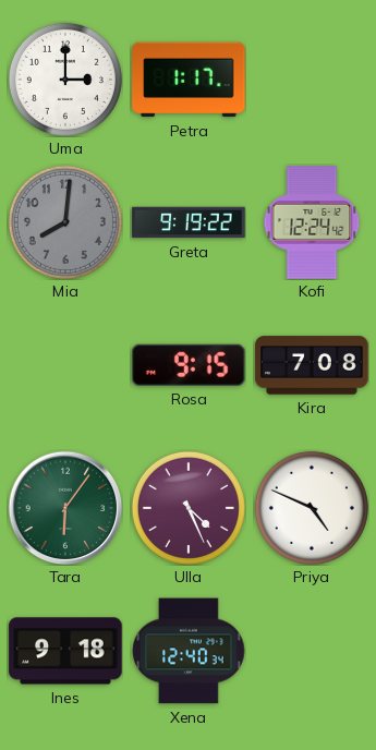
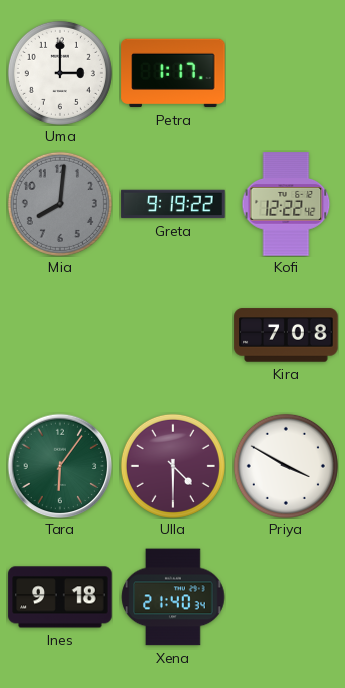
Kofi: 12:24 -> 12:22
Rosa: 9:15 -> none
Ulla: 4:26 -> 4:30
Priya: 4:49 -> 3:50
Xena: 12:40 -> 21:40
